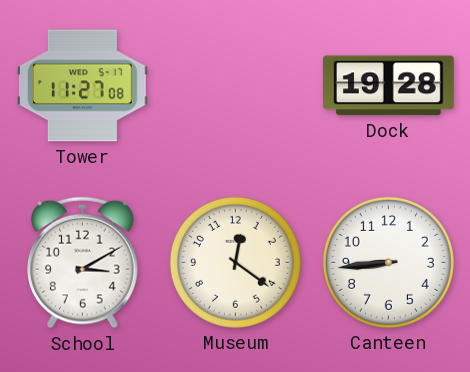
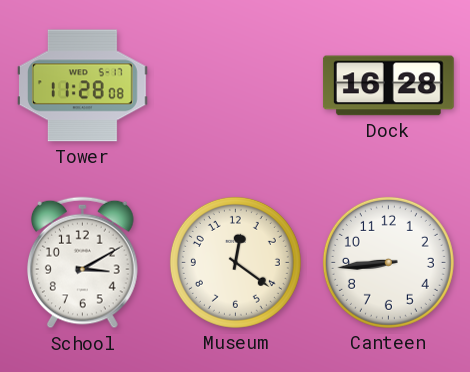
Tower: 11:27 -> 11:28
Dock: 19:28 -> 16:28
